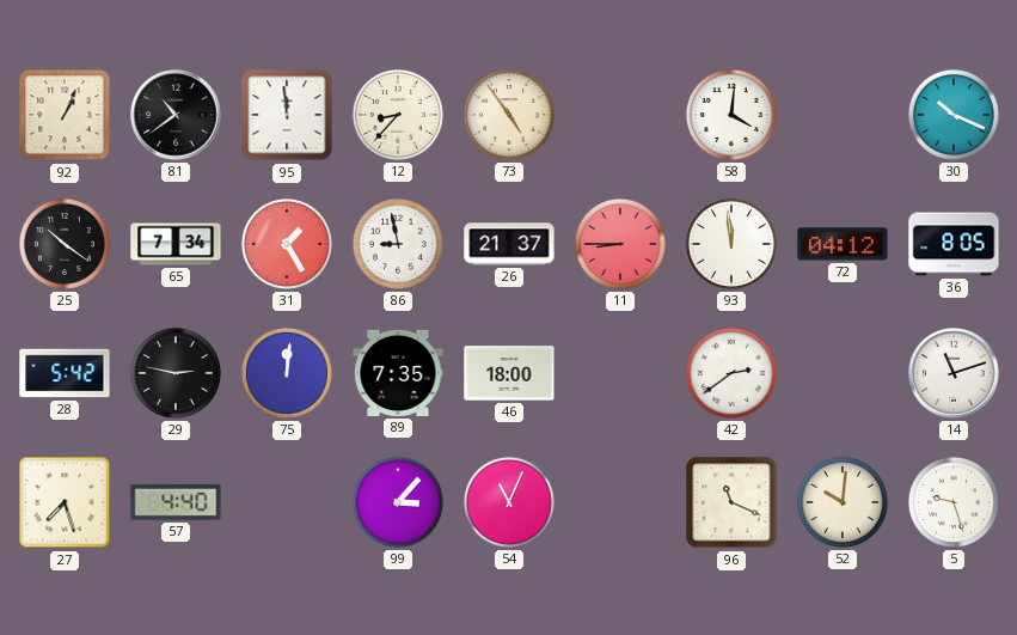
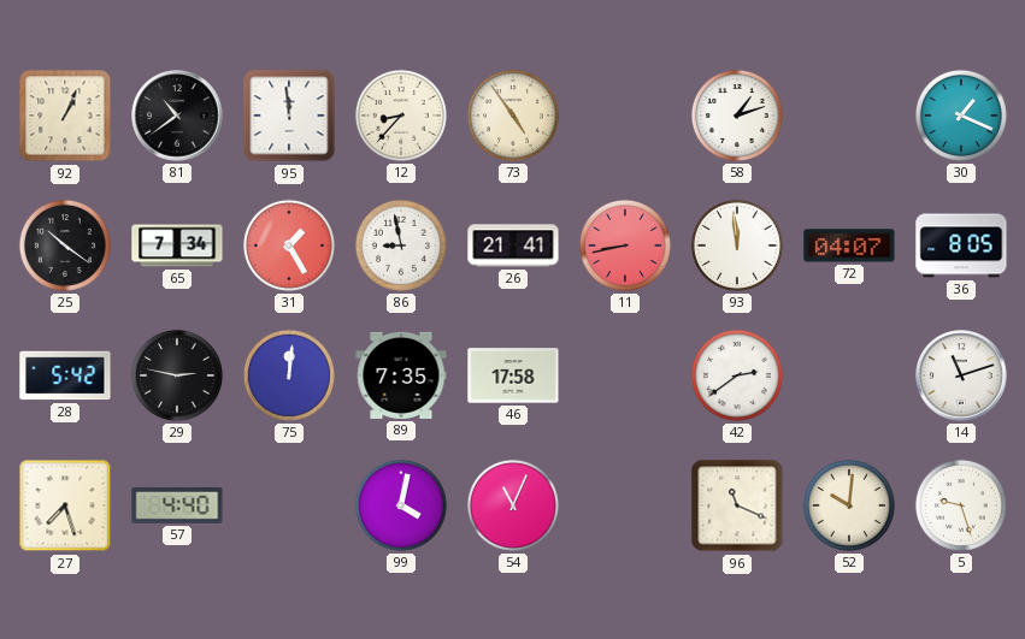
58: 4:01 -> 1:12
30: 10:19 -> 1:19
26: 21:37 -> 21:41
11: 8:45 -> 8:43
72: 04:12 -> 04:07
46: 18:00 -> 17:58
99: 3:07 -> 4:02
